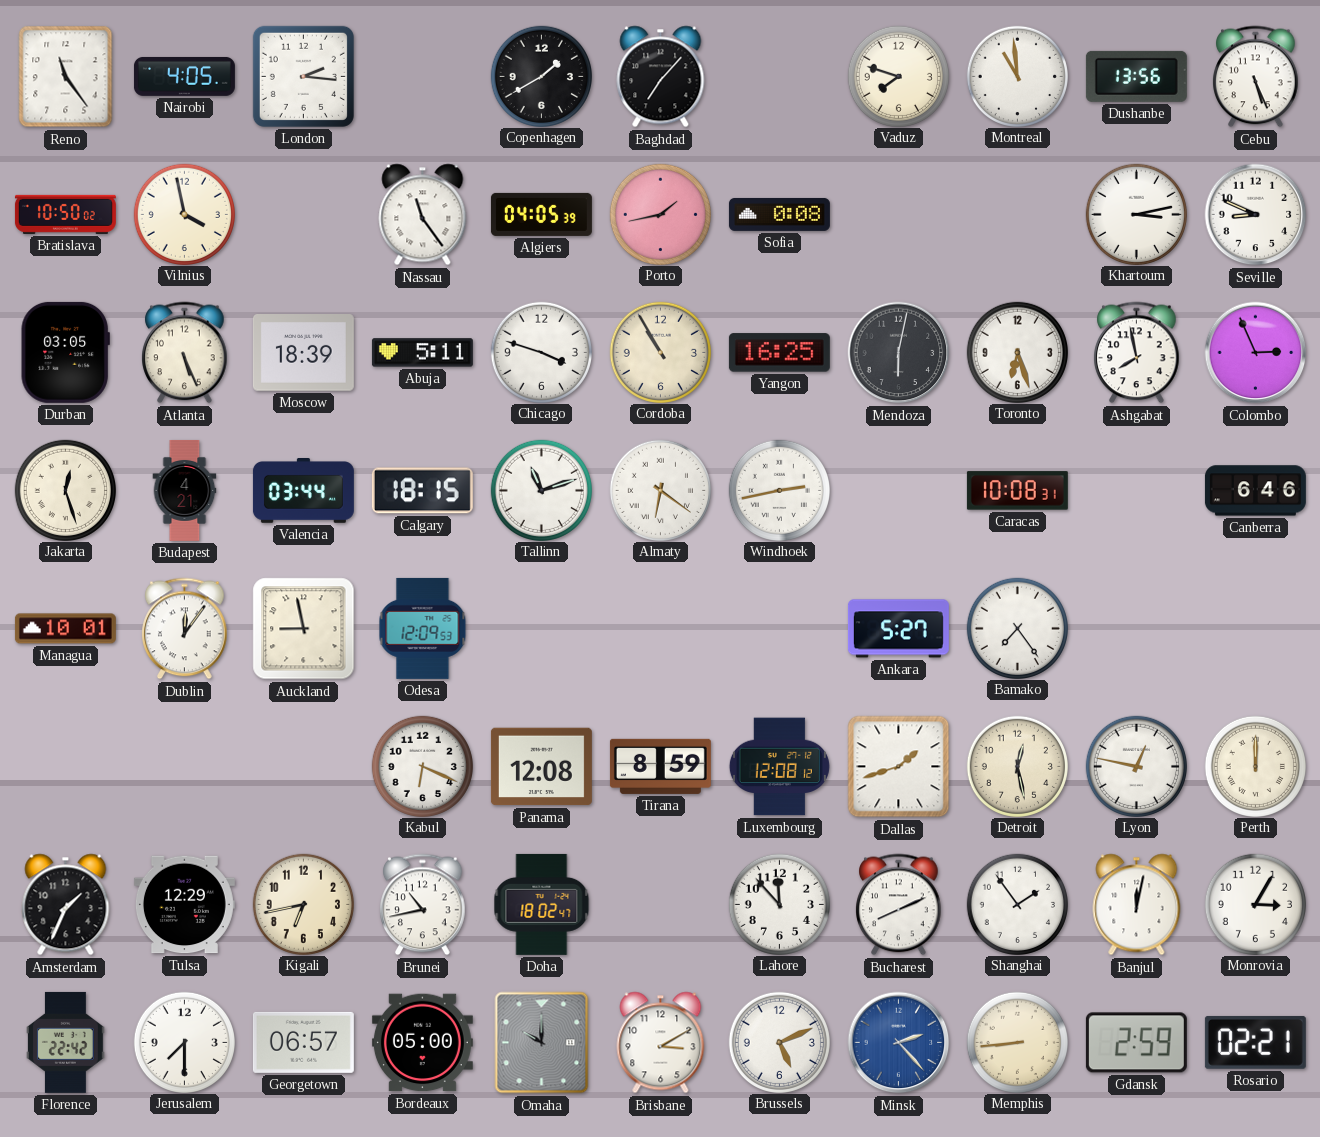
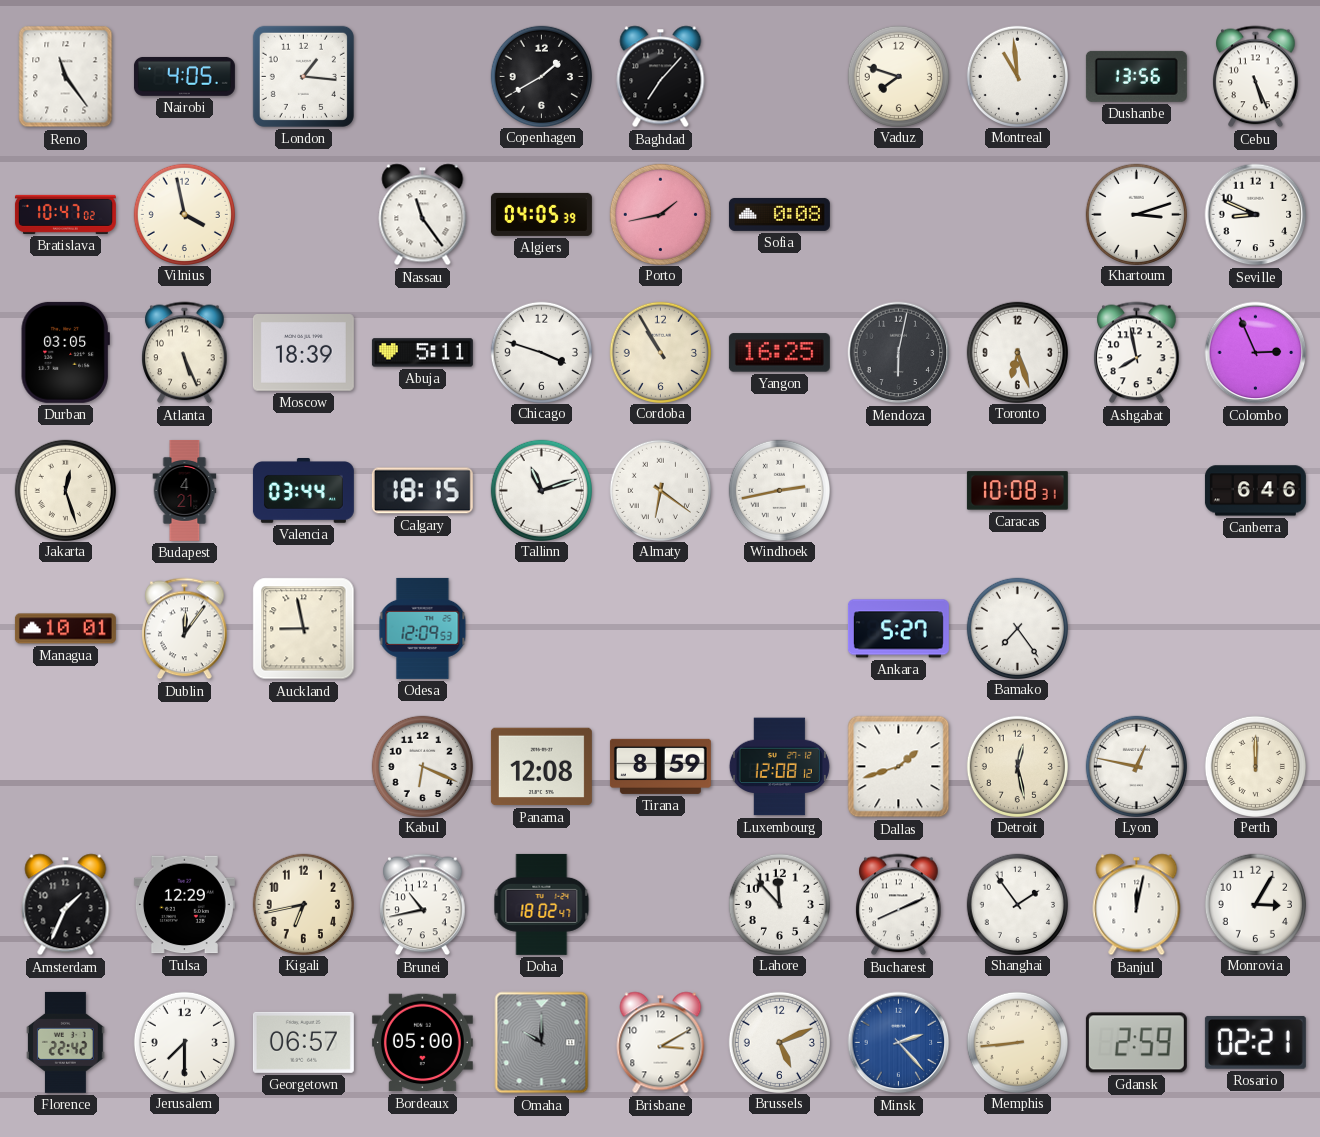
London: 2:16 -> 1:16
Bratislava: 10:50 -> 10:47
Khartoum: 3:13 -> 3:12
